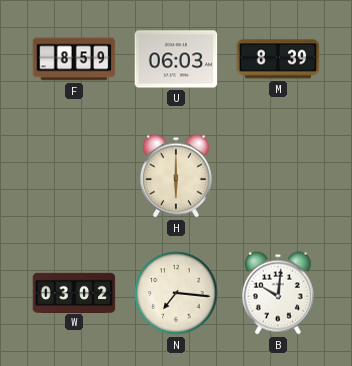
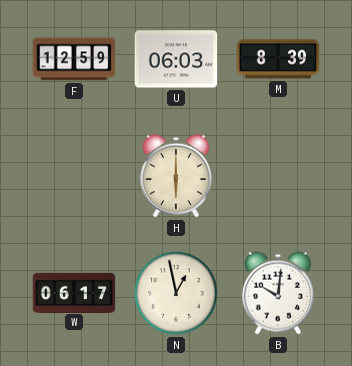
F: 8:59 -> 12:59
W: 03:02 -> 06:17
N: 7:16 -> 12:58
